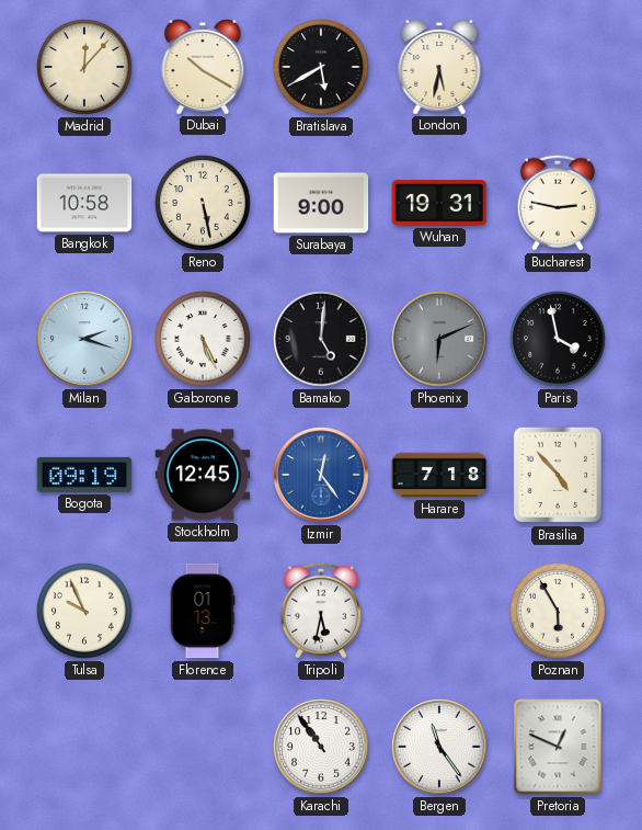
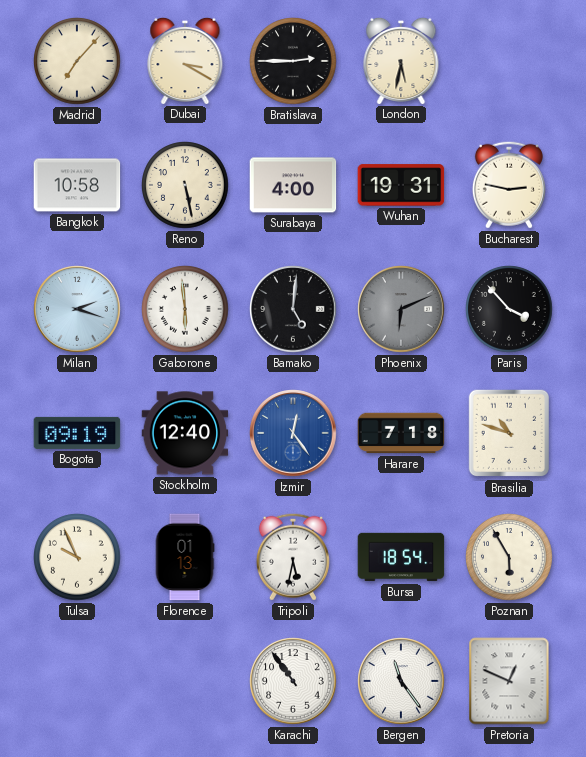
Madrid: 12:07 -> 7:07
Dubai: 10:20 -> 3:20
Bratislava: 5:40 -> 2:45
Surabaya: 9:00 -> 4:00
Gaborone: 5:26 -> 5:59
Paris: 3:58 -> 3:53
Stockholm: 12:45 -> 12:40
Brasilia: 4:53 -> 10:48
Bursa: none -> 18:54
